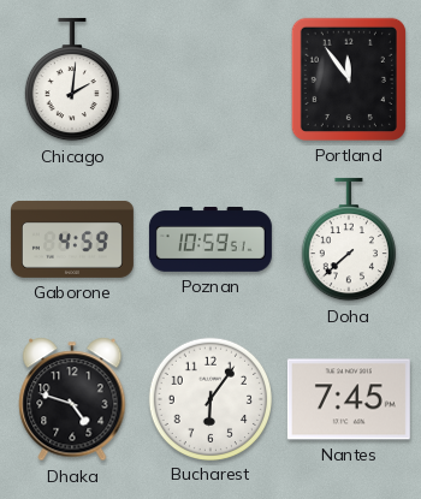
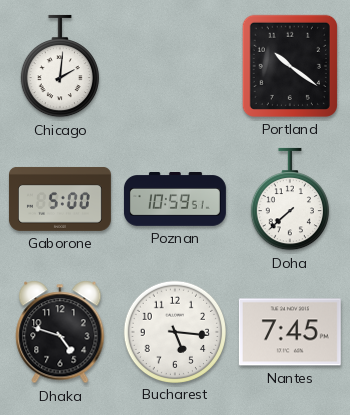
Portland: 11:54 -> 10:21
Gaborone: 4:59 -> 5:00
Bucharest: 6:06 -> 5:16
